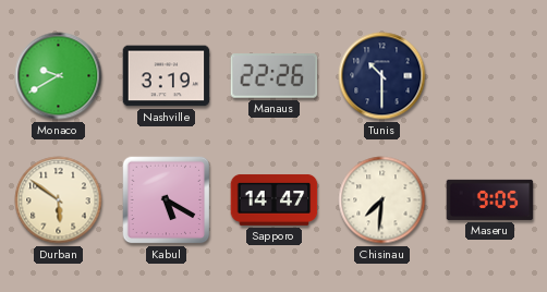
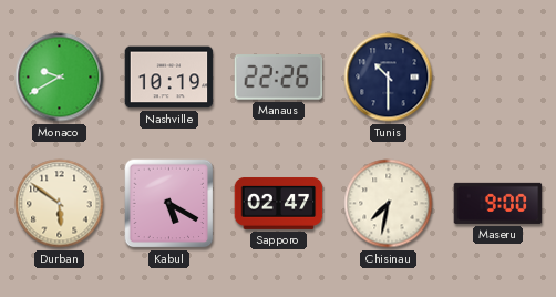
Nashville: 3:19 -> 10:19
Sapporo: 14:47 -> 02:47
Chisinau: 7:31 -> 7:32
Maseru: 9:05 -> 9:00
